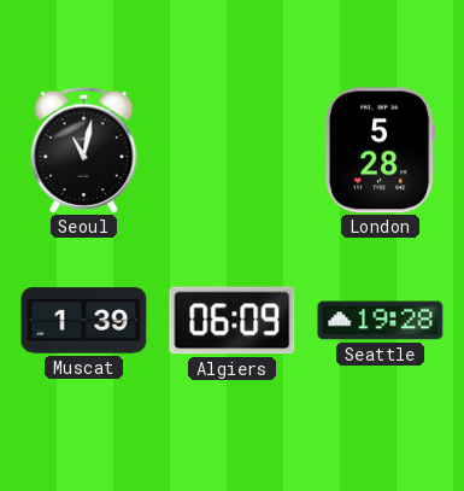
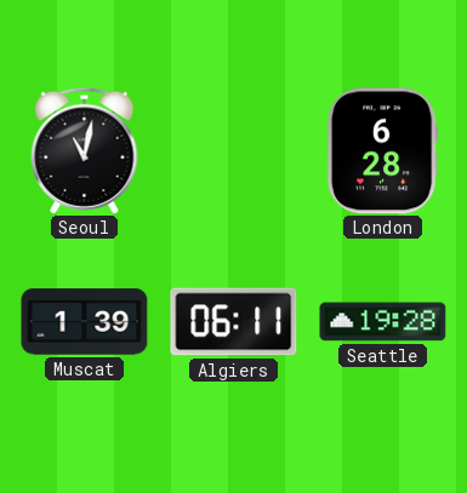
London: 5:28 -> 6:28
Algiers: 06:09 -> 06:11
